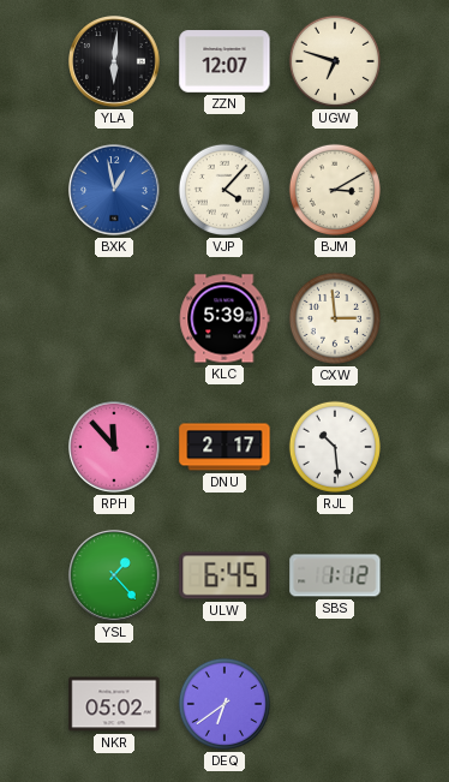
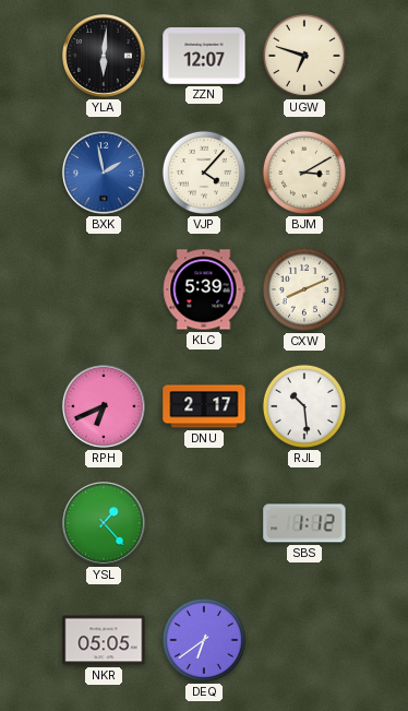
BXK: 12:58 -> 1:58
CXW: 2:59 -> 8:11
RPH: 11:53 -> 6:41
ULW: 6:45 -> none
NKR: 05:02 -> 05:05
